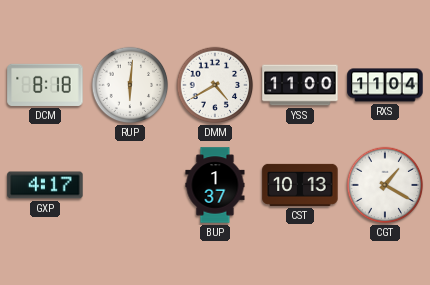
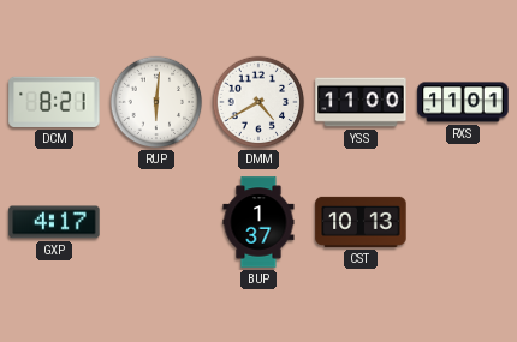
DCM: 8:18 -> 8:21
RXS: 11:04 -> 11:01
CGT: 1:20 -> none
